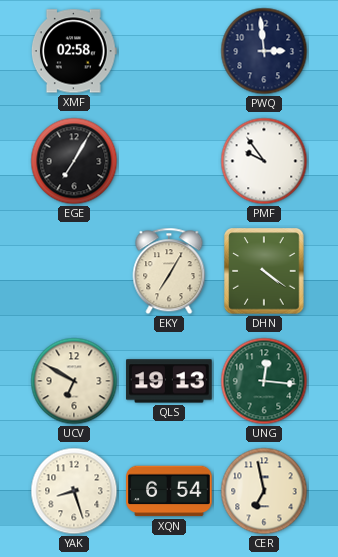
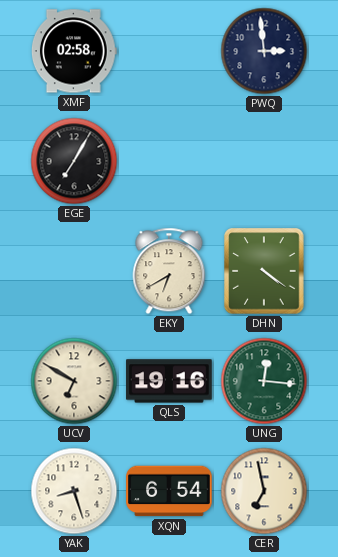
PMF: 9:54 -> none
EKY: 7:05 -> 6:40
QLS: 19:13 -> 19:16
